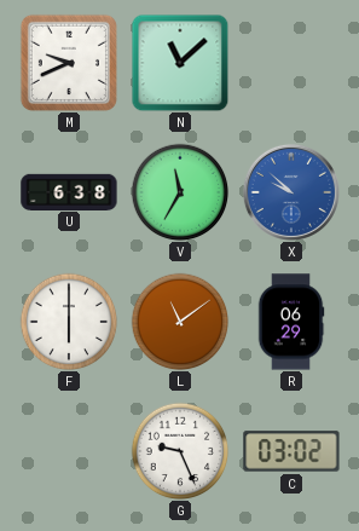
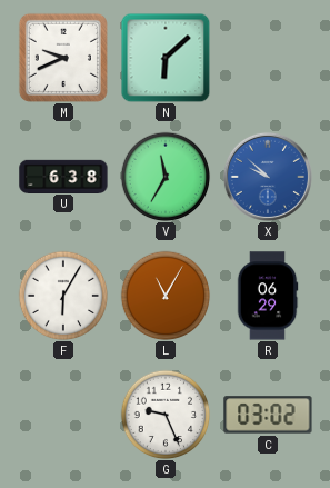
N: 11:08 -> 6:08
F: 6:00 -> 6:05
L: 11:09 -> 11:05
